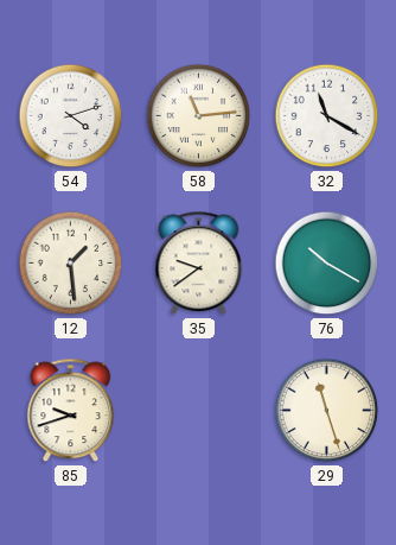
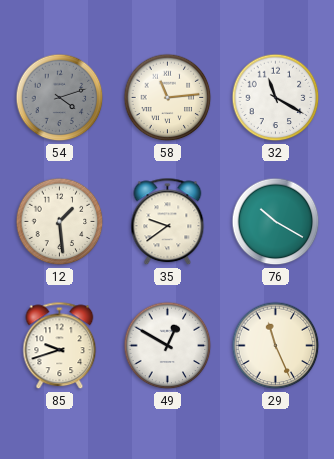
54 dial: white -> grey
49: none -> 12:50
29: 11:27 -> 11:26
